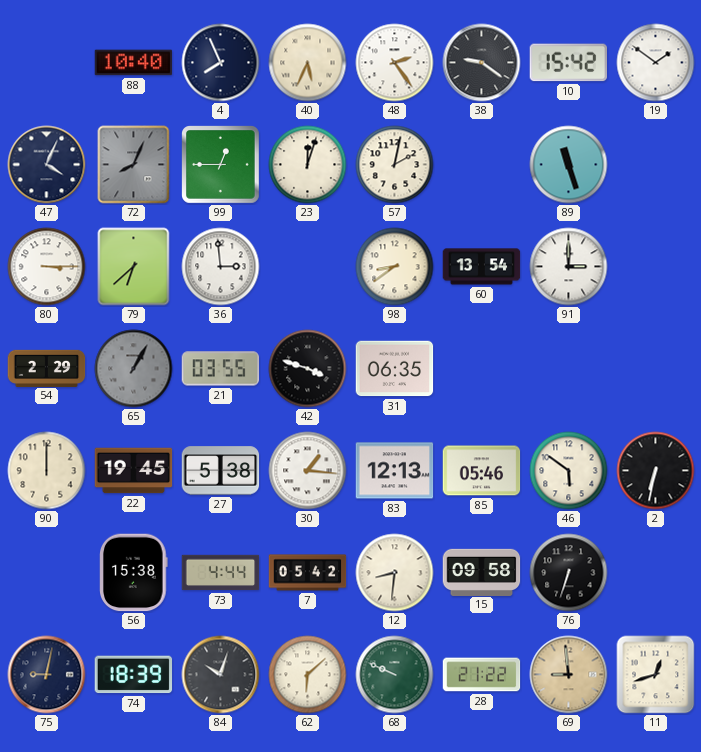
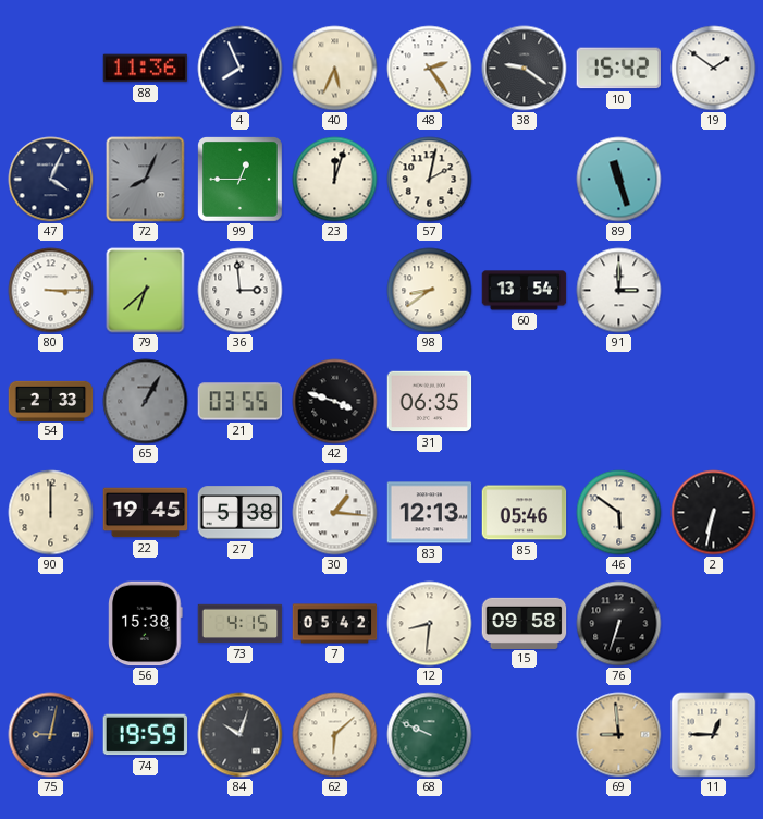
88: 10:40 -> 11:36
54: 2:29 -> 2:33
73: 4:44 -> 4:15
74: 18:39 -> 19:59
28: 21:22 -> none
11: 12:42 -> 12:45
